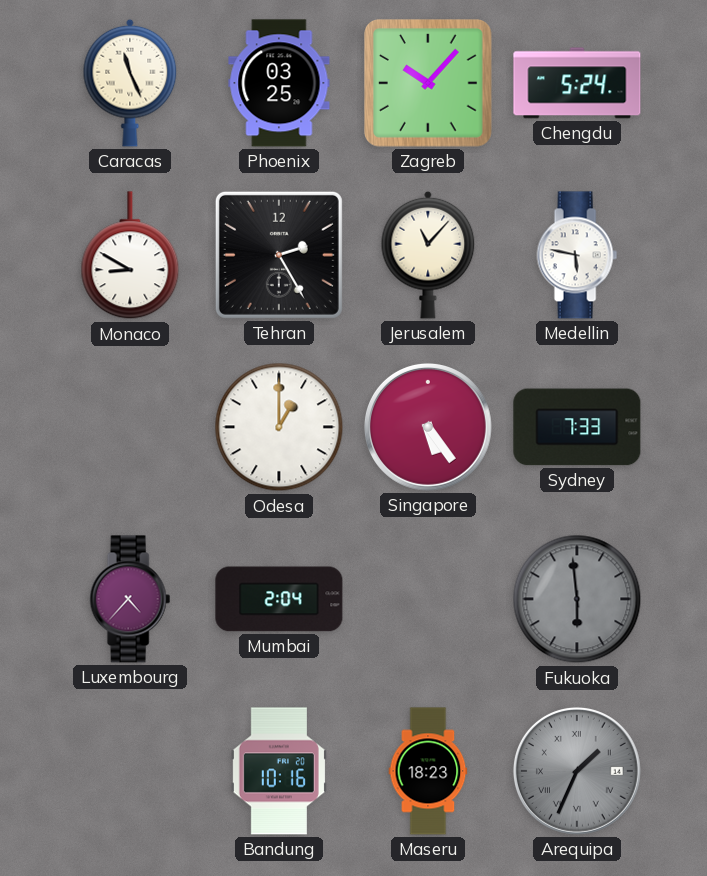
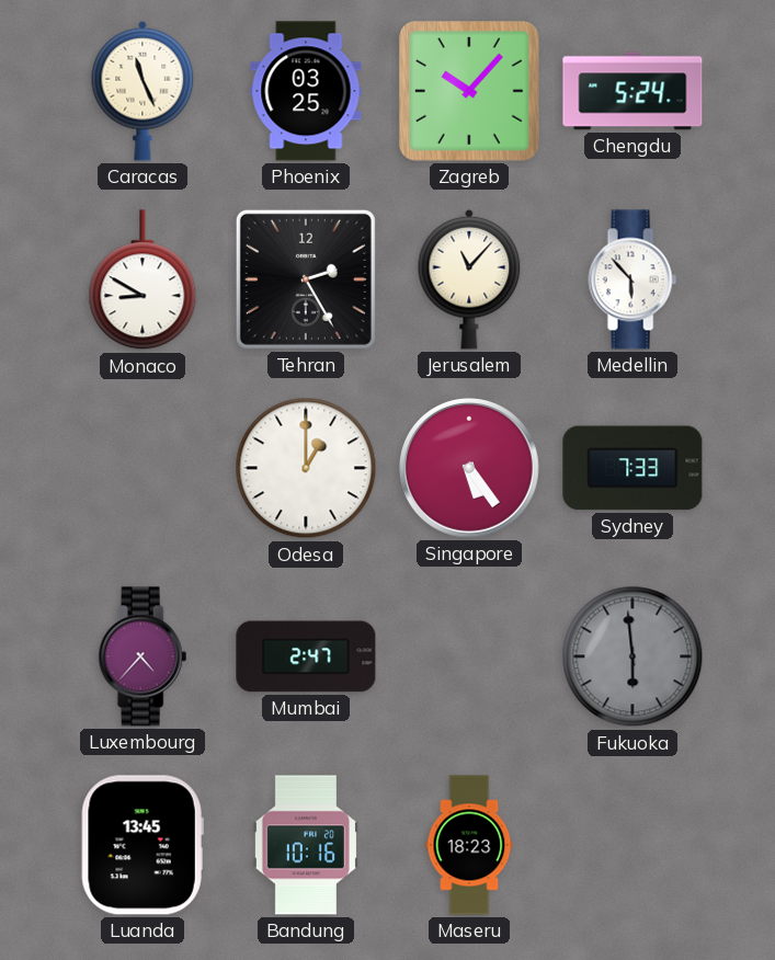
Medellin: 5:47 -> 5:53
Mumbai: 2:04 -> 2:47
Luanda: none -> 13:45
Arequipa: 1:34 -> none
